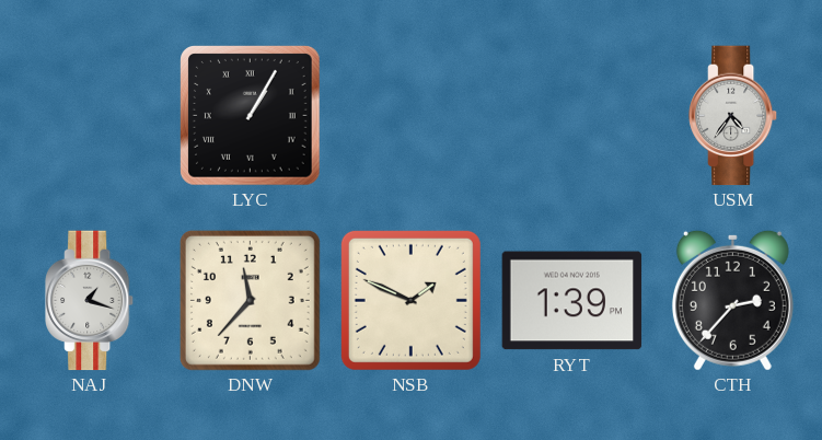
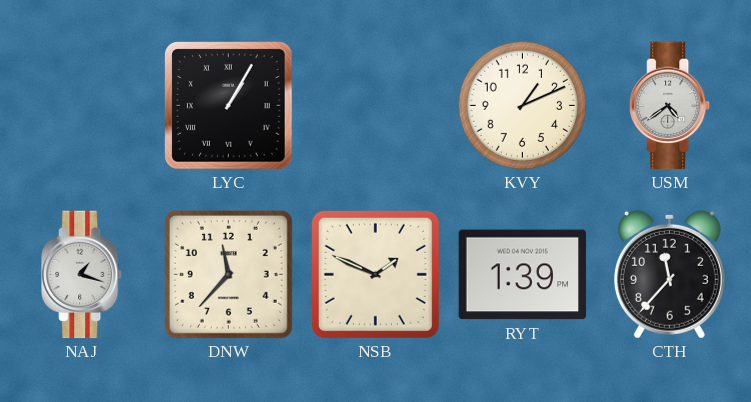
KVY: none -> 1:11
USM: 4:36 -> 4:39
CTH: 2:37 -> 11:37
